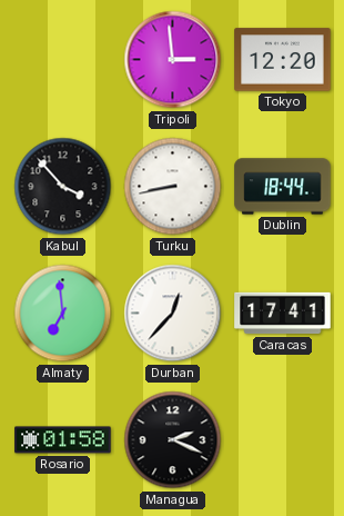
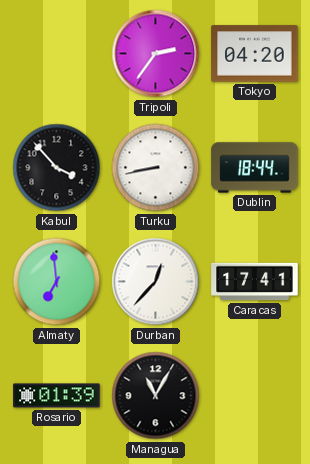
Tripoli: 2:59 -> 2:36
Tokyo: 12:20 -> 04:20
Rosario: 01:58 -> 01:39
Managua: 2:19 -> 11:05
